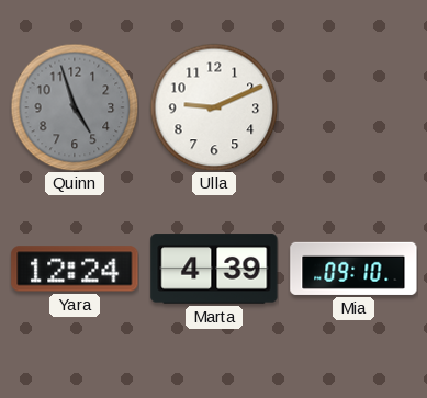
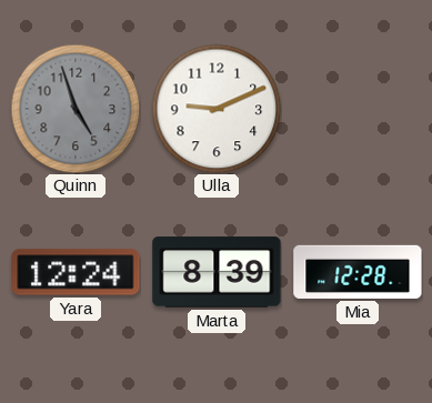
Marta: 4:39 -> 8:39
Mia: 09:10 -> 12:28
